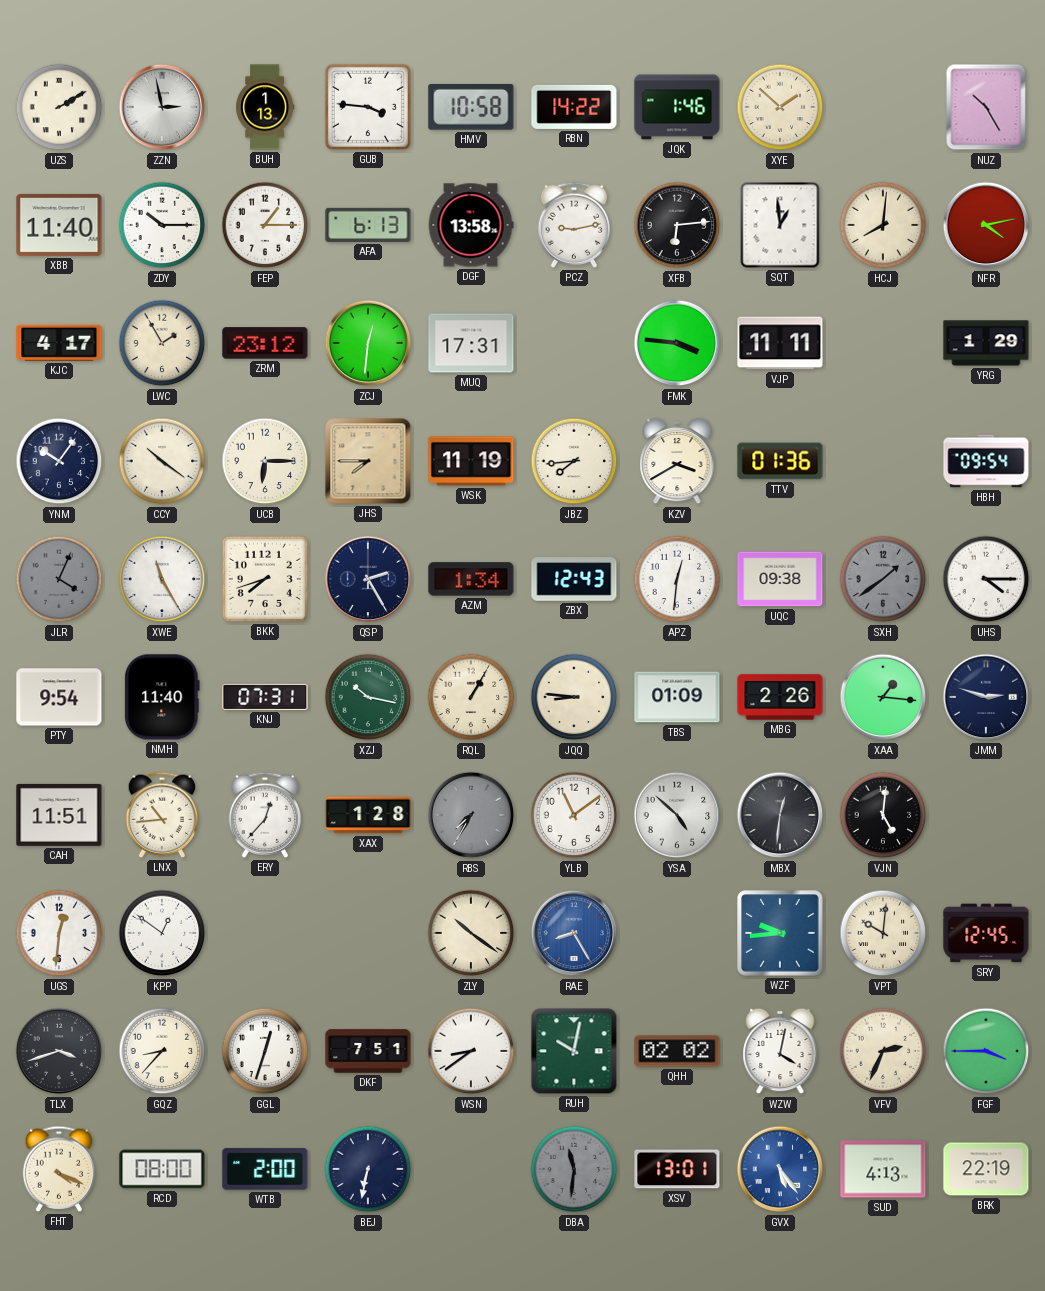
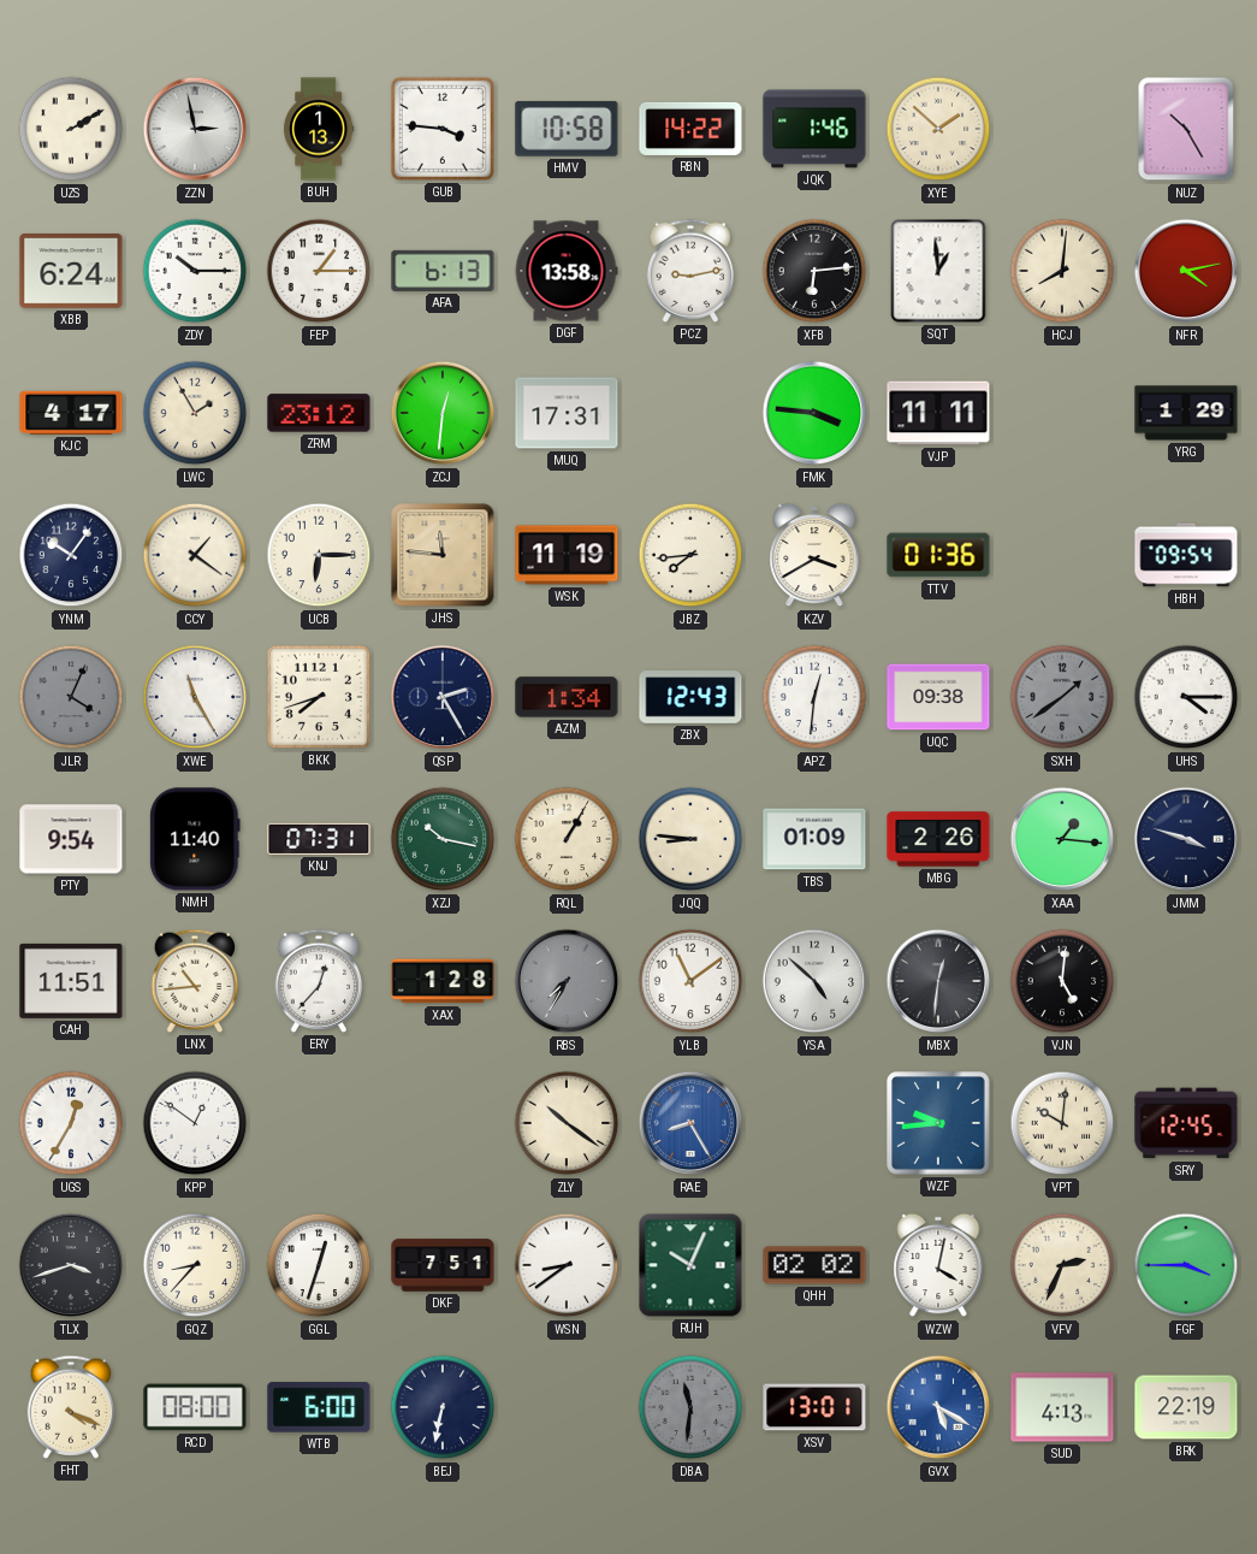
XBB: 11:40 -> 6:24
CCY: 10:21 -> 1:21
JHS: 7:45 -> 11:46
JMM: 2:48 -> 3:48
UGS: 12:31 -> 12:35
RUH: 10:02 -> 10:04
WTB: 2:00 -> 6:00
GVX: 5:24 -> 5:20
